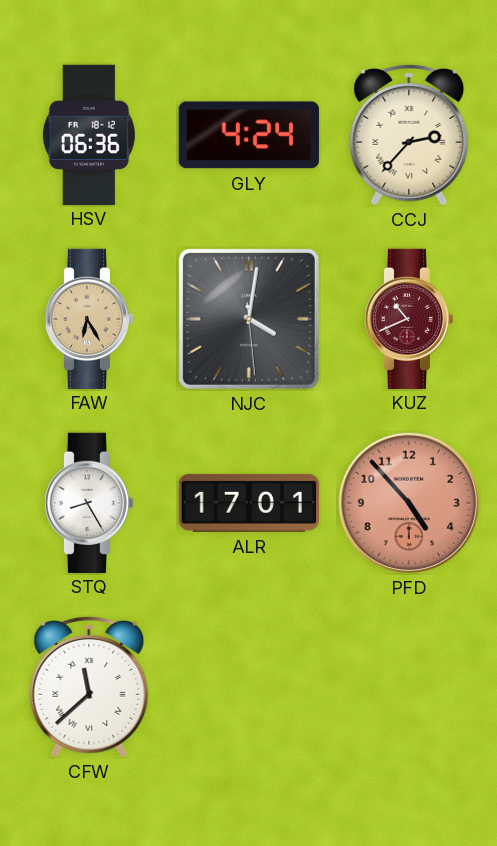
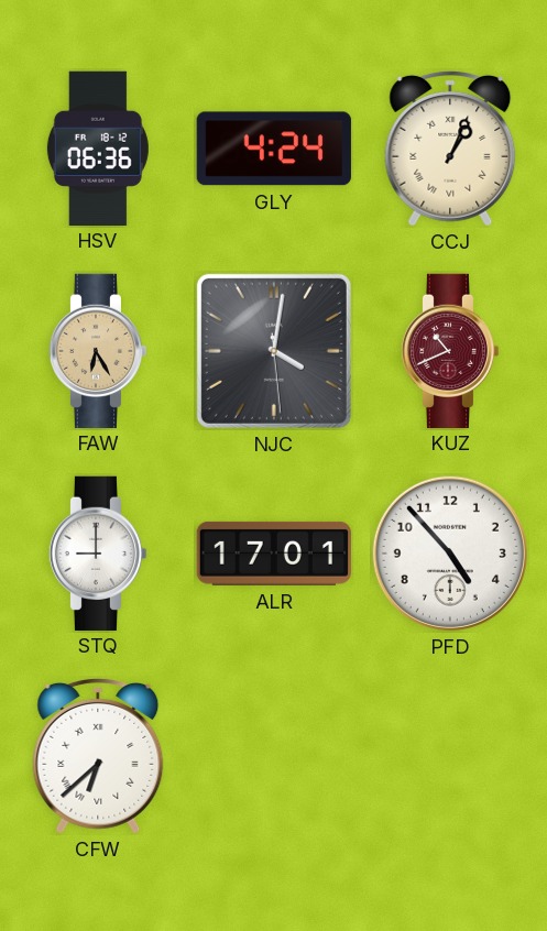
CCJ: 2:37 -> 1:04
STQ: 8:25 -> 9:00
PFD dial: salmon -> white
CFW: 11:38 -> 6:38
